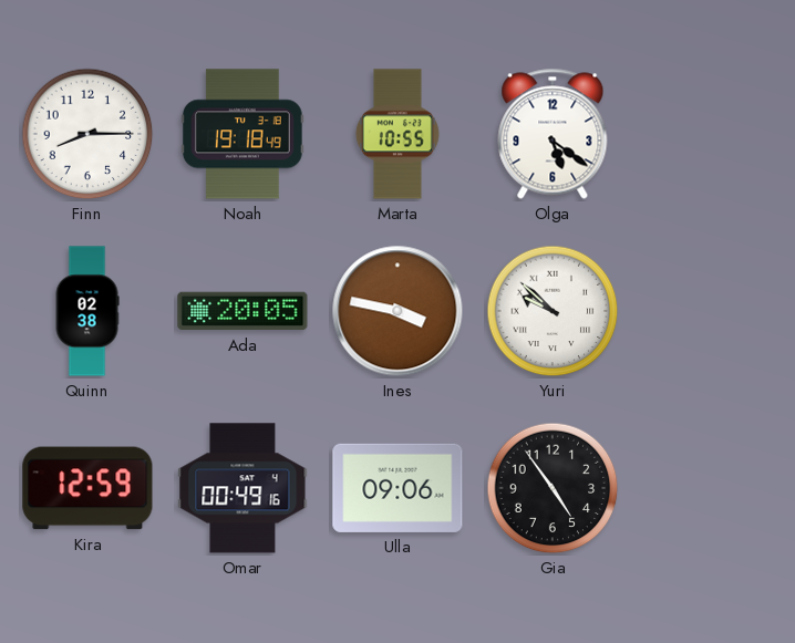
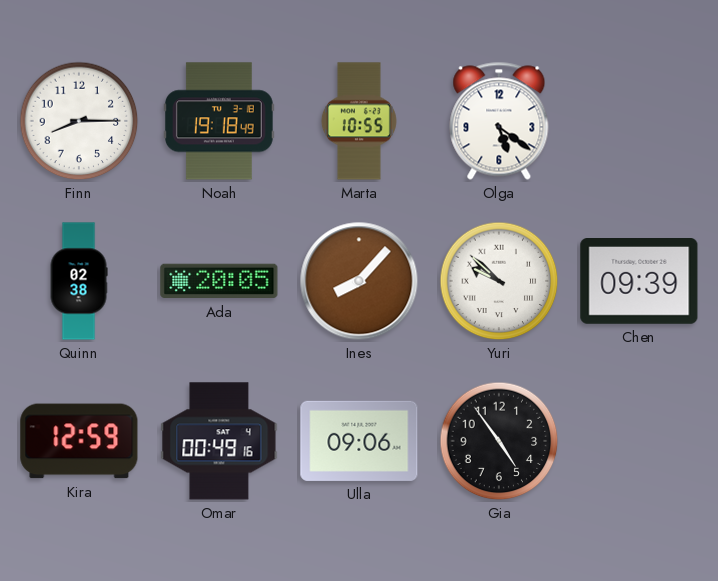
Ines: 3:47 -> 8:07
Chen: none -> 09:39
